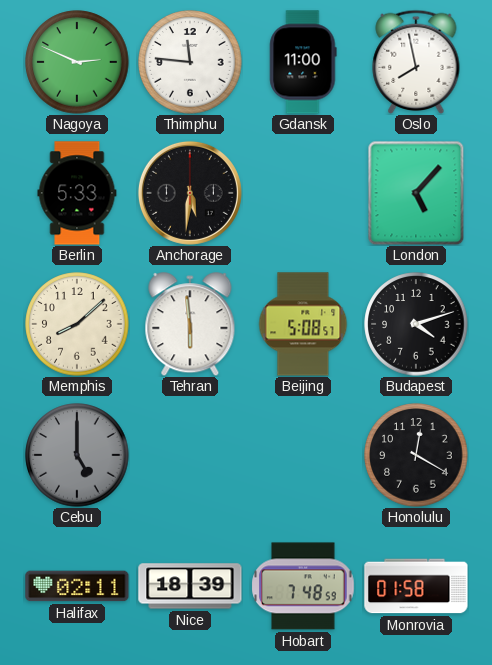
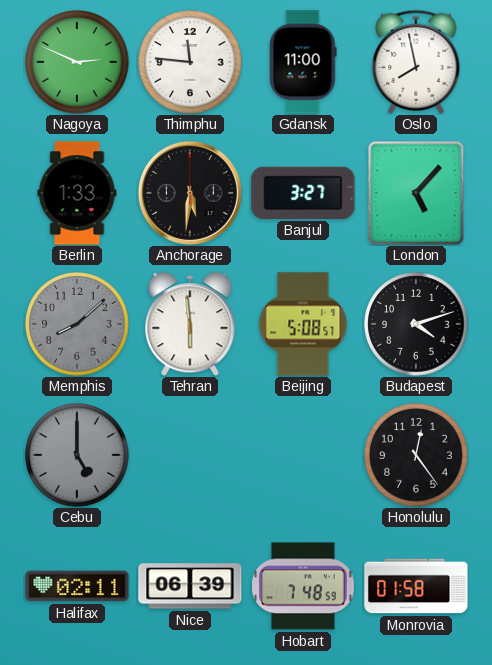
Berlin: 5:33 -> 1:33
Banjul: none -> 3:27
Memphis dial: cream -> grey
Honolulu: 12:20 -> 12:24
Nice: 18:39 -> 06:39
